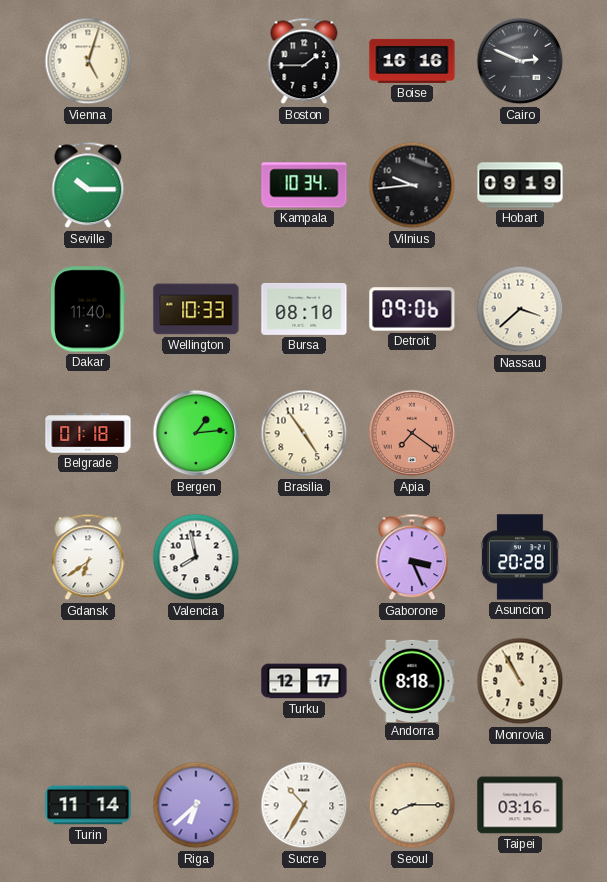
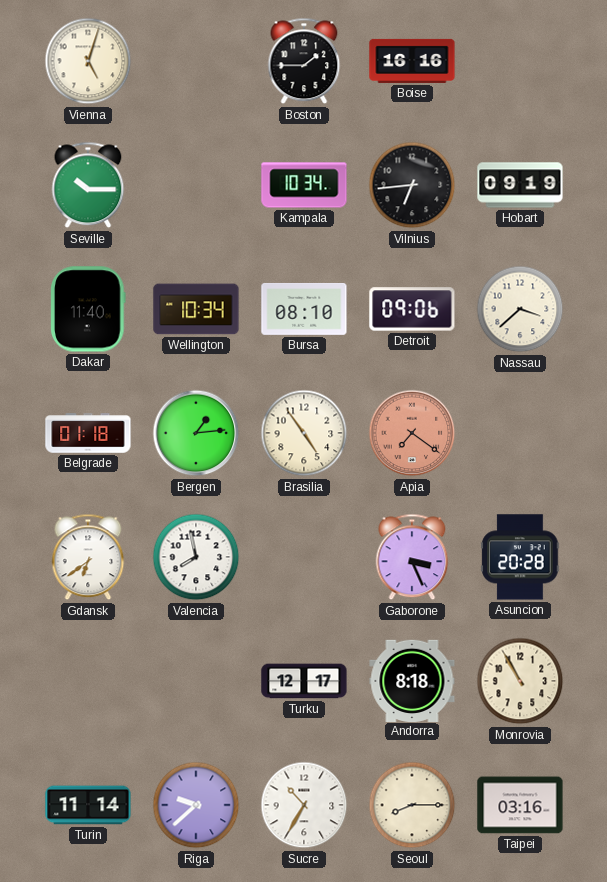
Cairo: 2:49 -> none
Vilnius: 9:44 -> 6:44
Wellington: 10:33 -> 10:34
Riga: 6:38 -> 9:38
